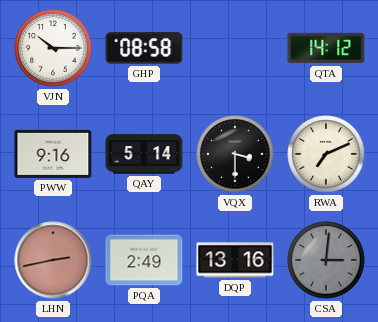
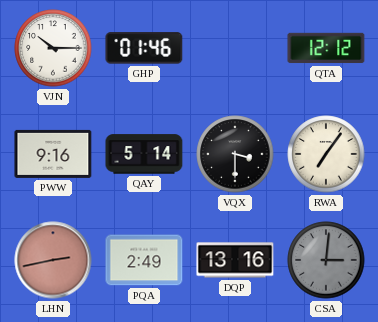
GHP: 08:58 -> 01:46
QTA: 14:12 -> 12:12
RWA: 7:11 -> 7:06
